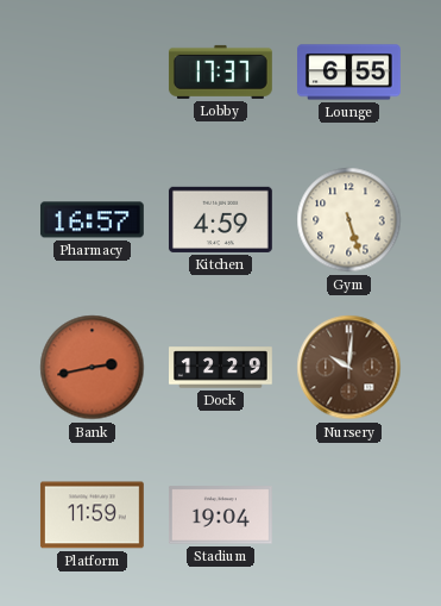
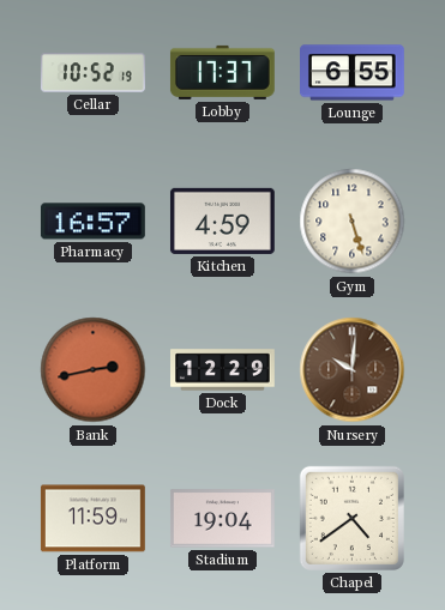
Cellar: none -> 10:52
Chapel: none -> 4:39
